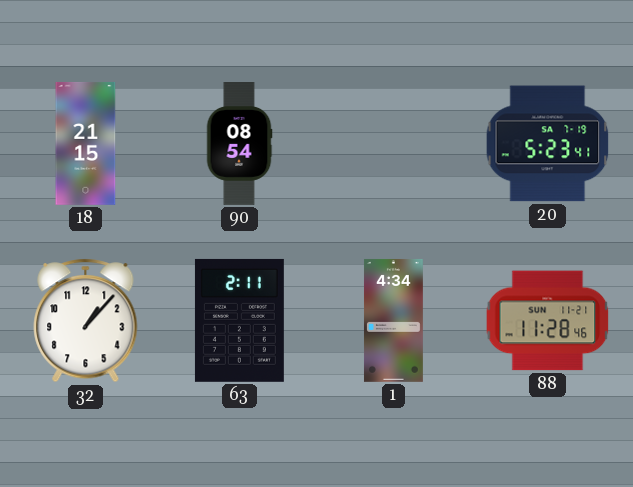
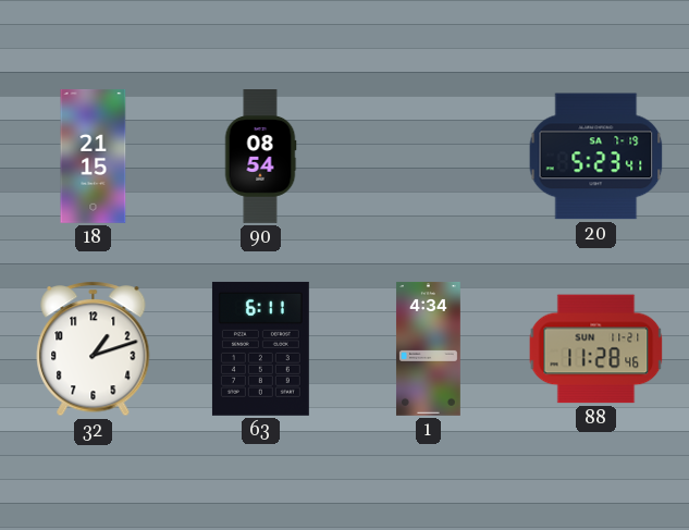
32: 1:07 -> 1:12
63: 2:11 -> 6:11
